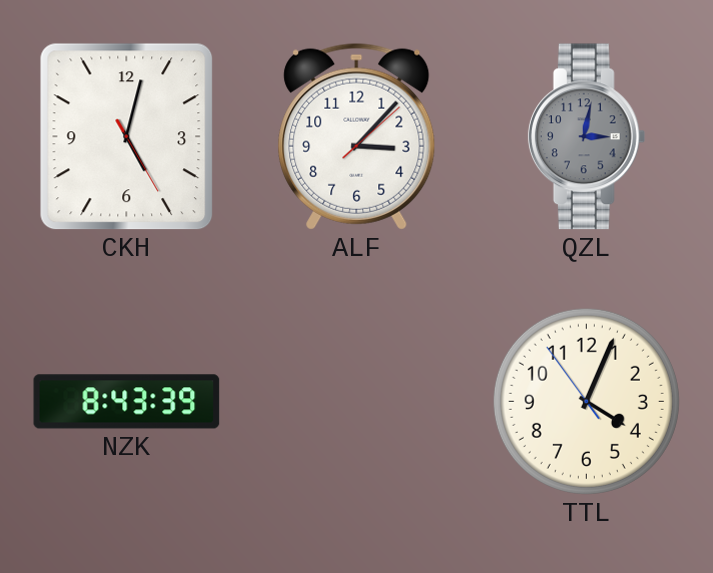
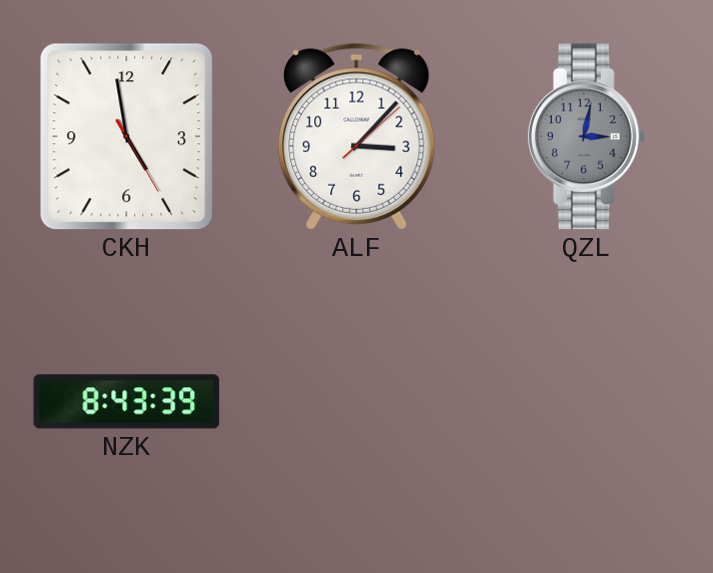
CKH: 5:02 -> 4:58
TTL: 4:03 -> none
